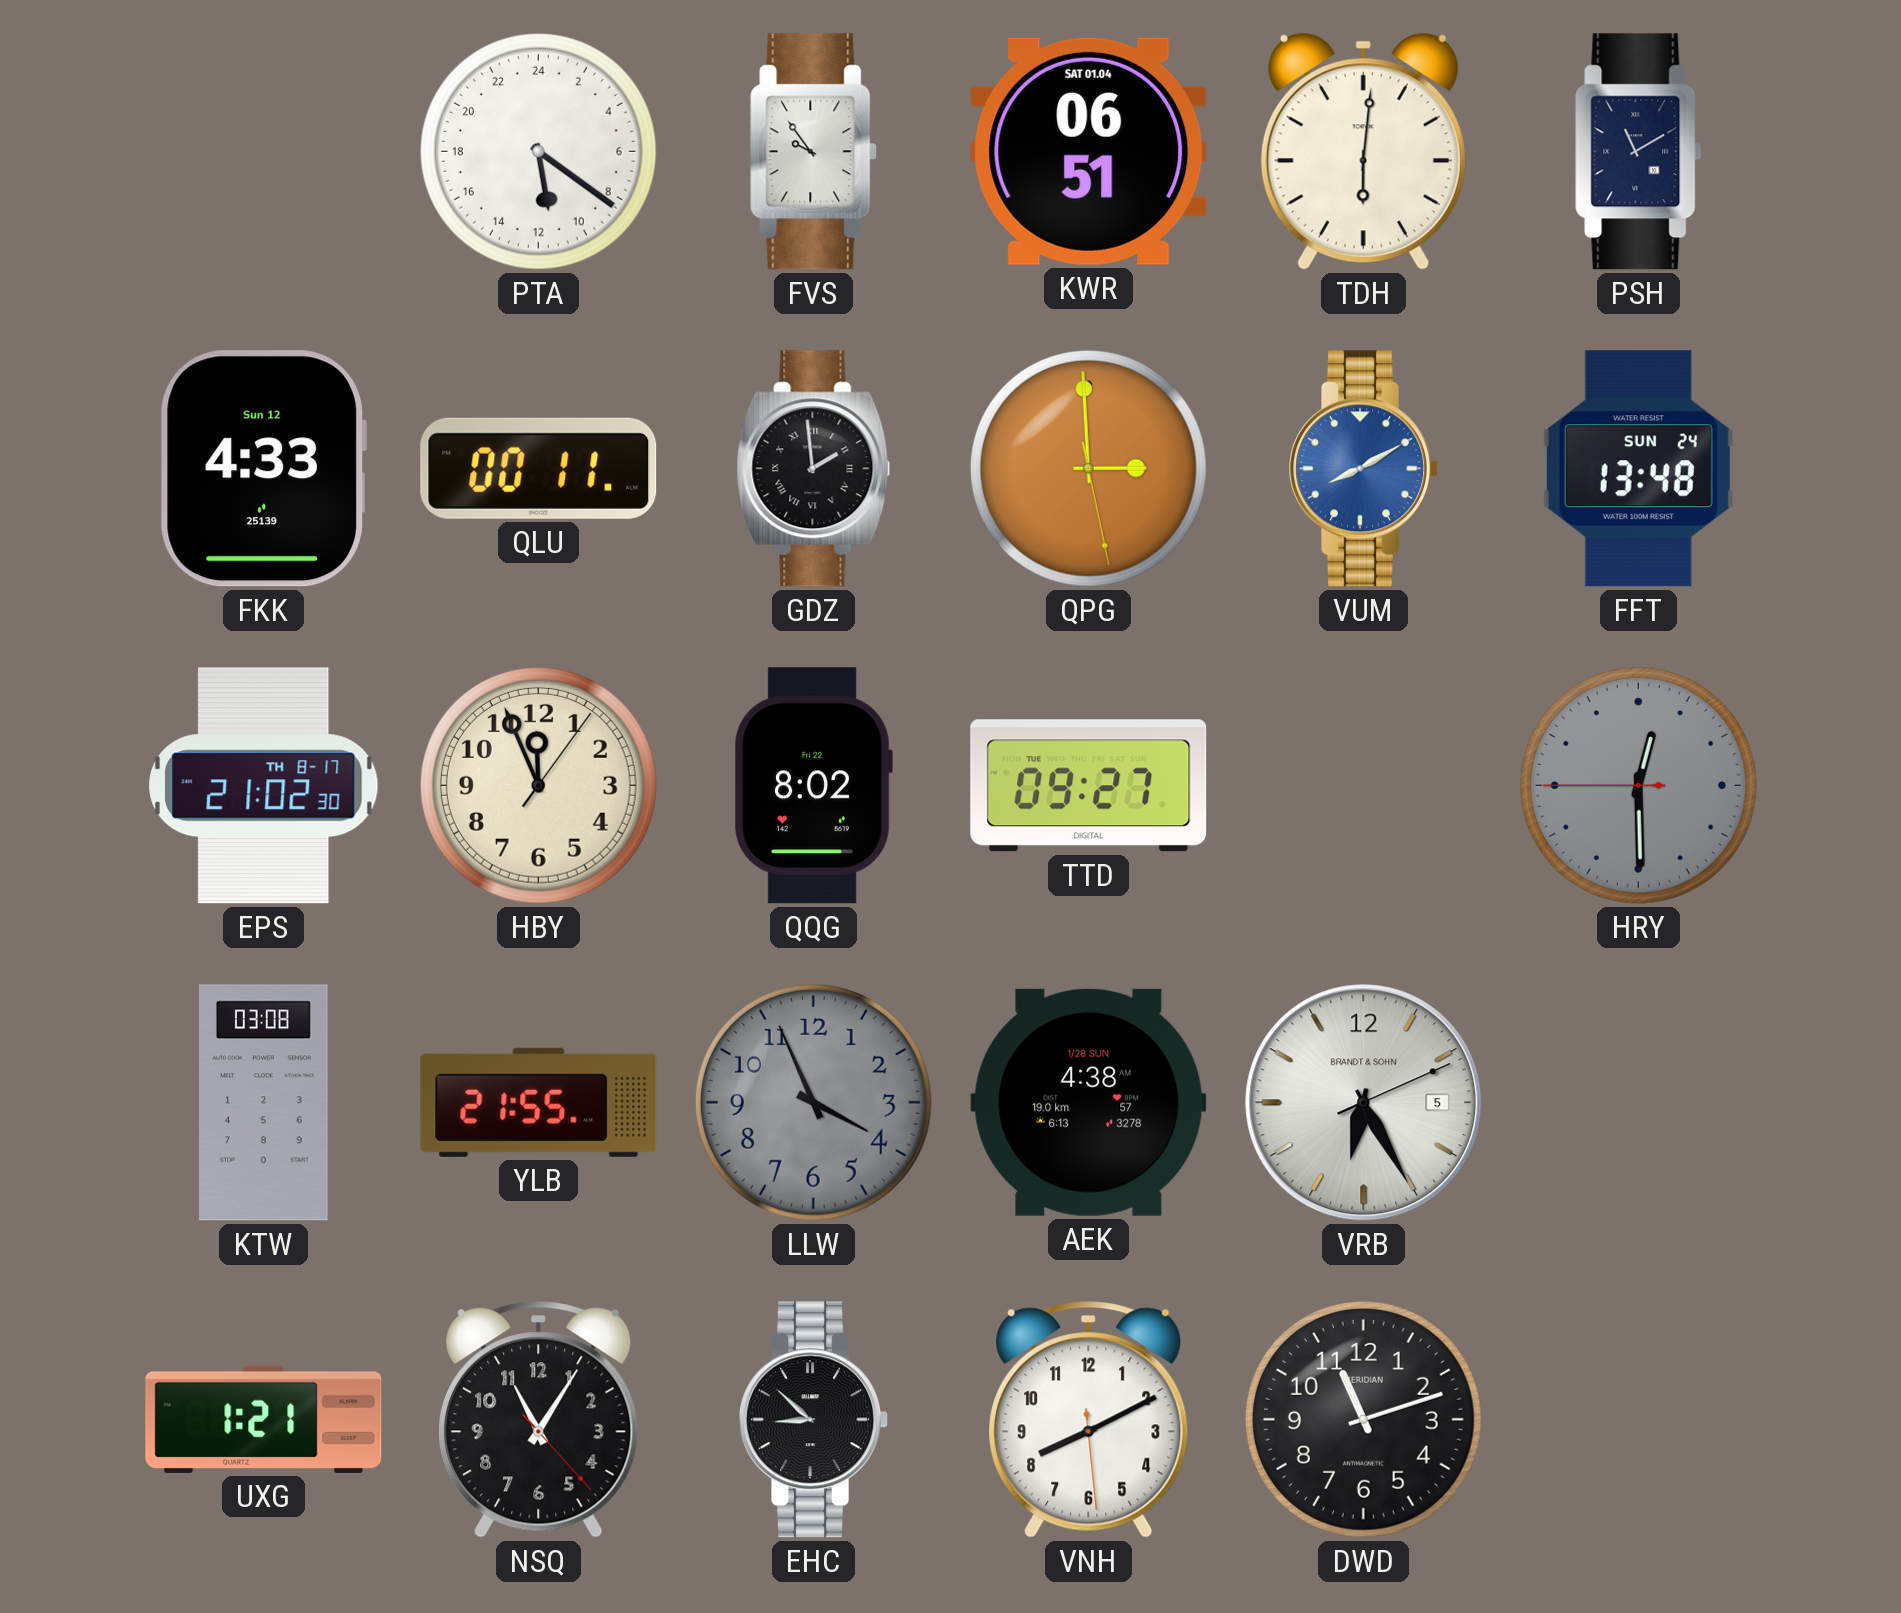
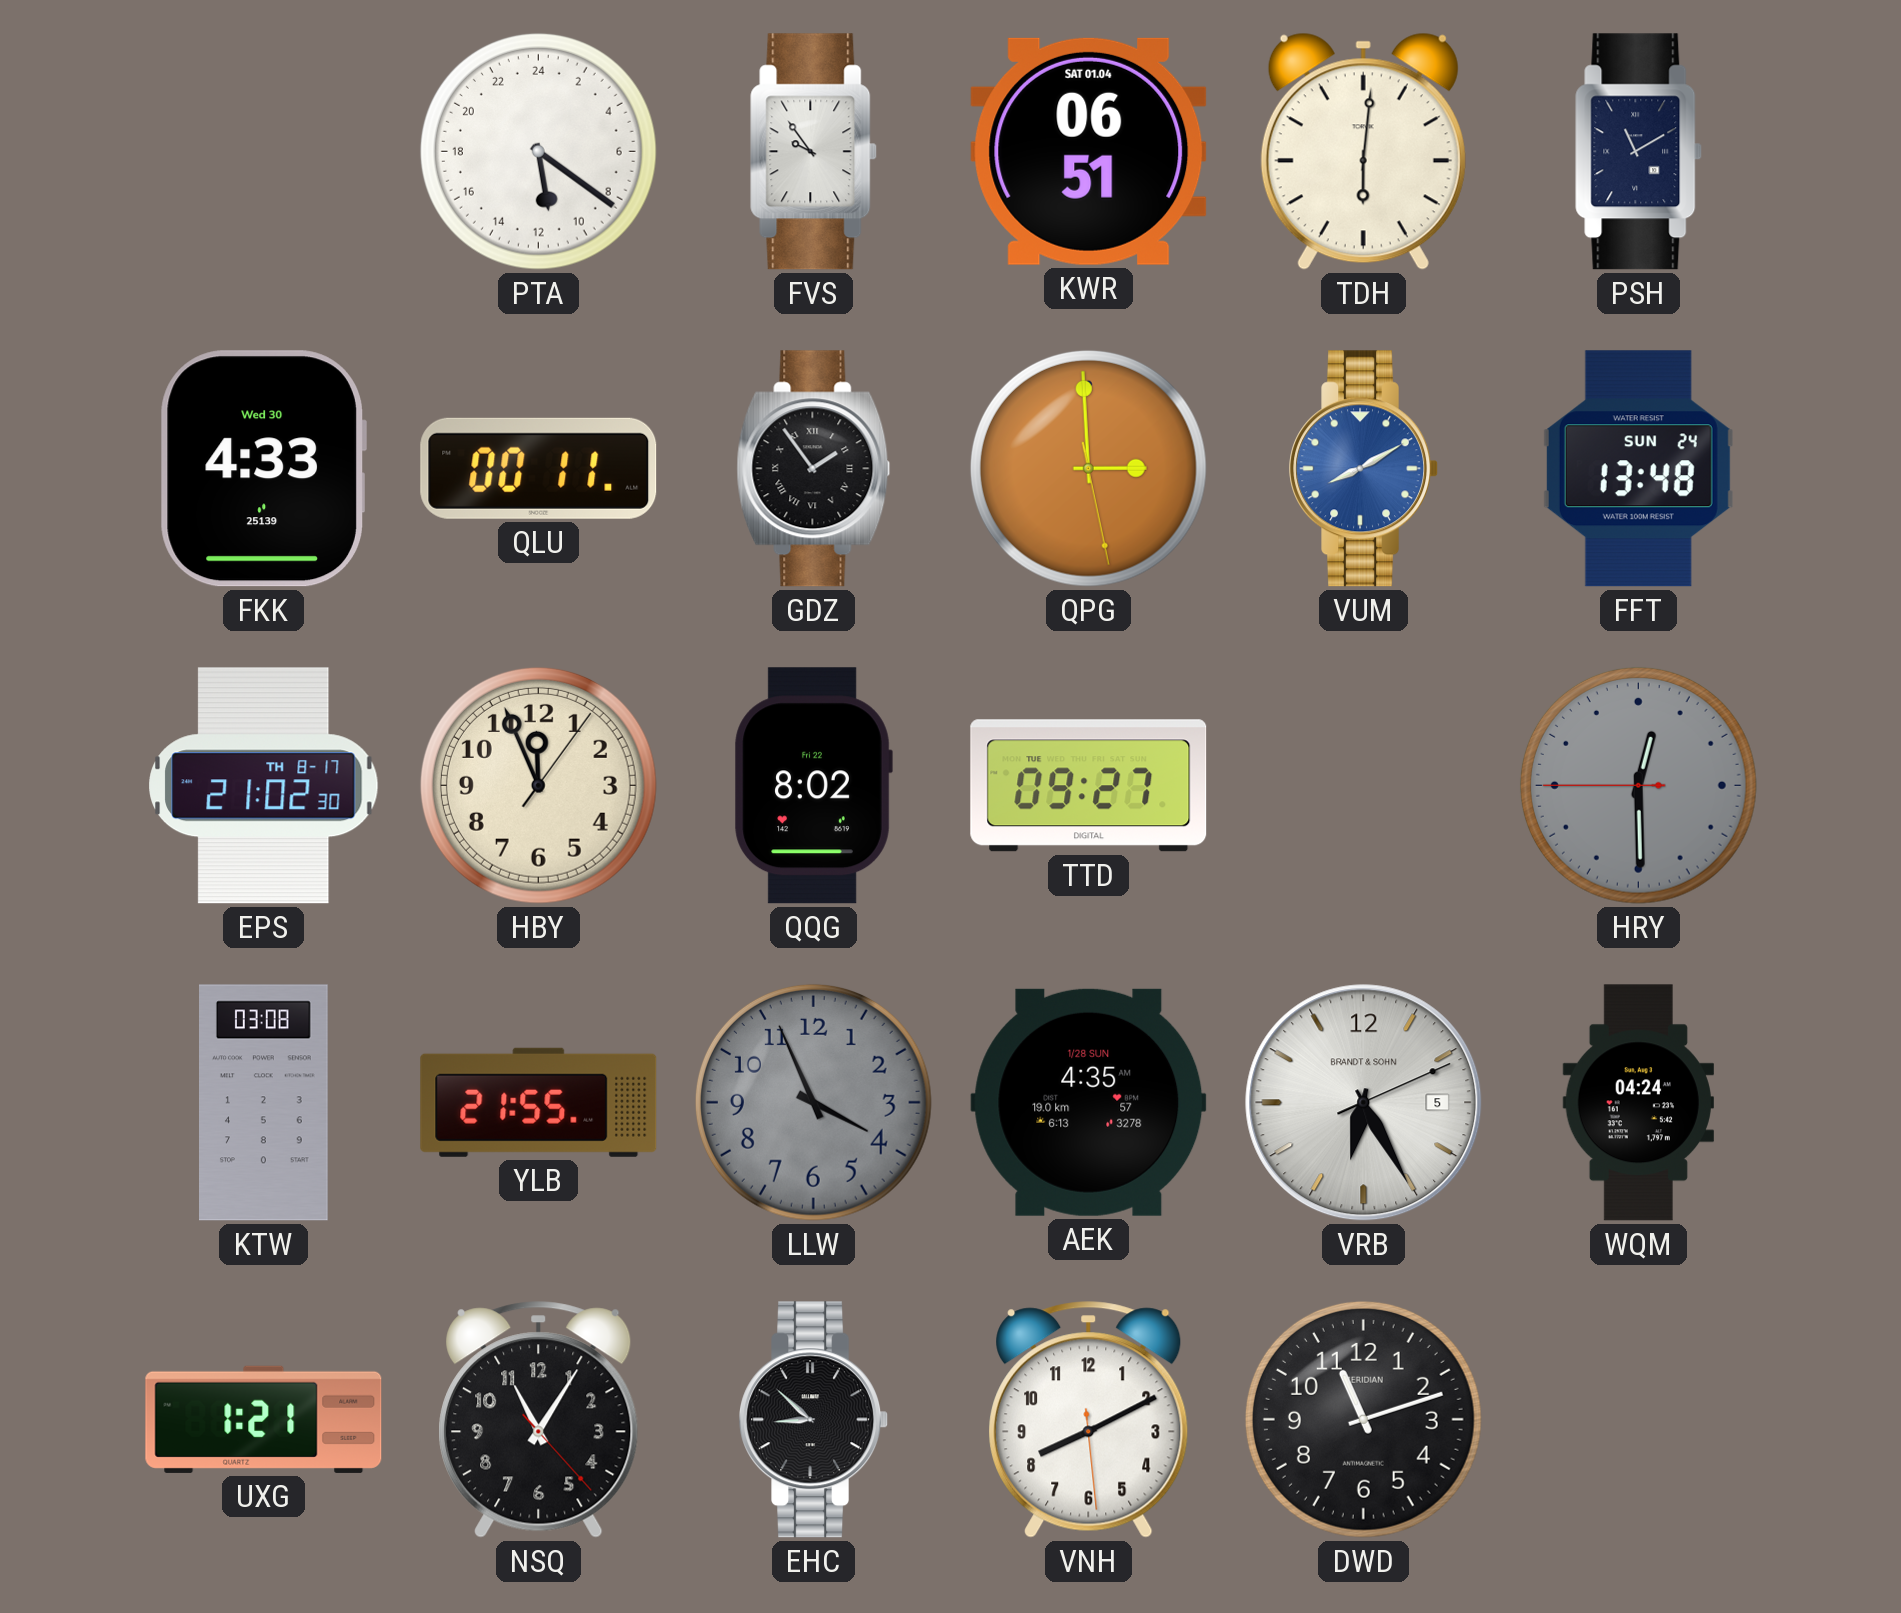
FKK date: Sun 12 -> Wed 30
GDZ: 1:59 -> 1:54
AEK: 4:38 -> 4:35
WQM: none -> 04:24
